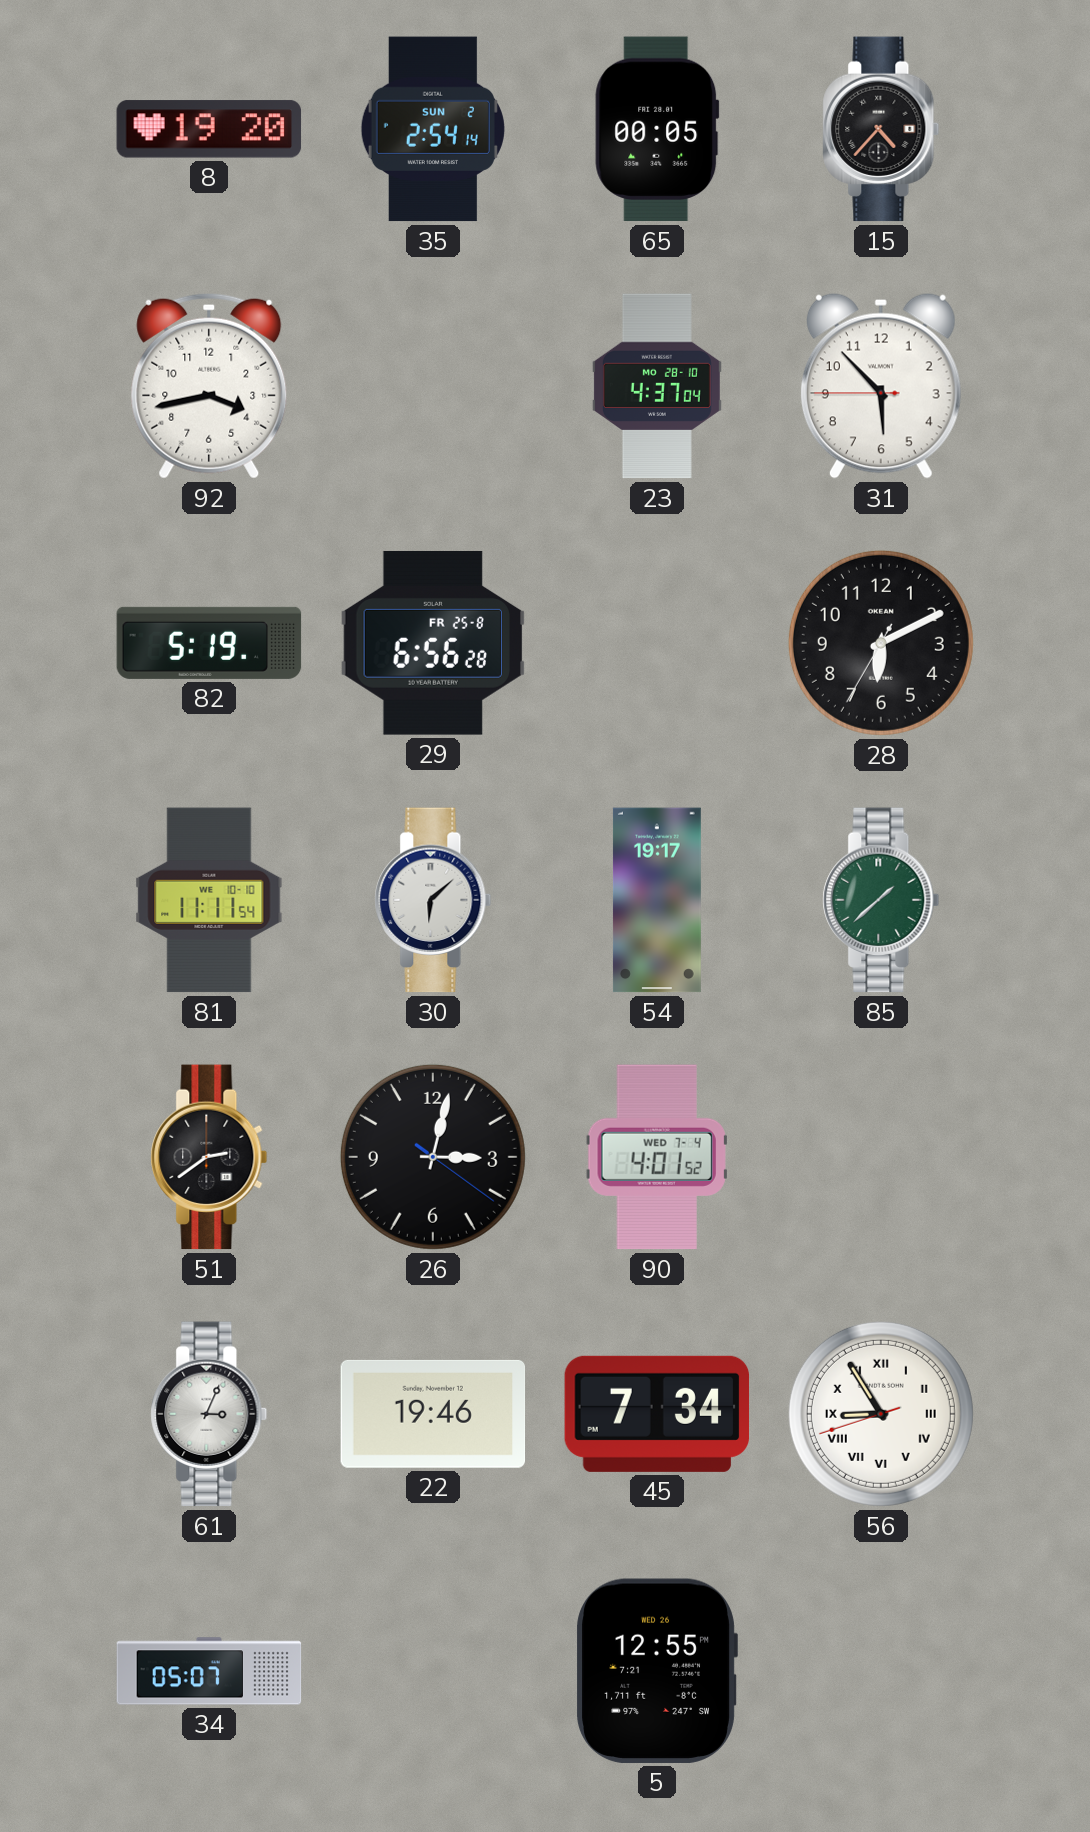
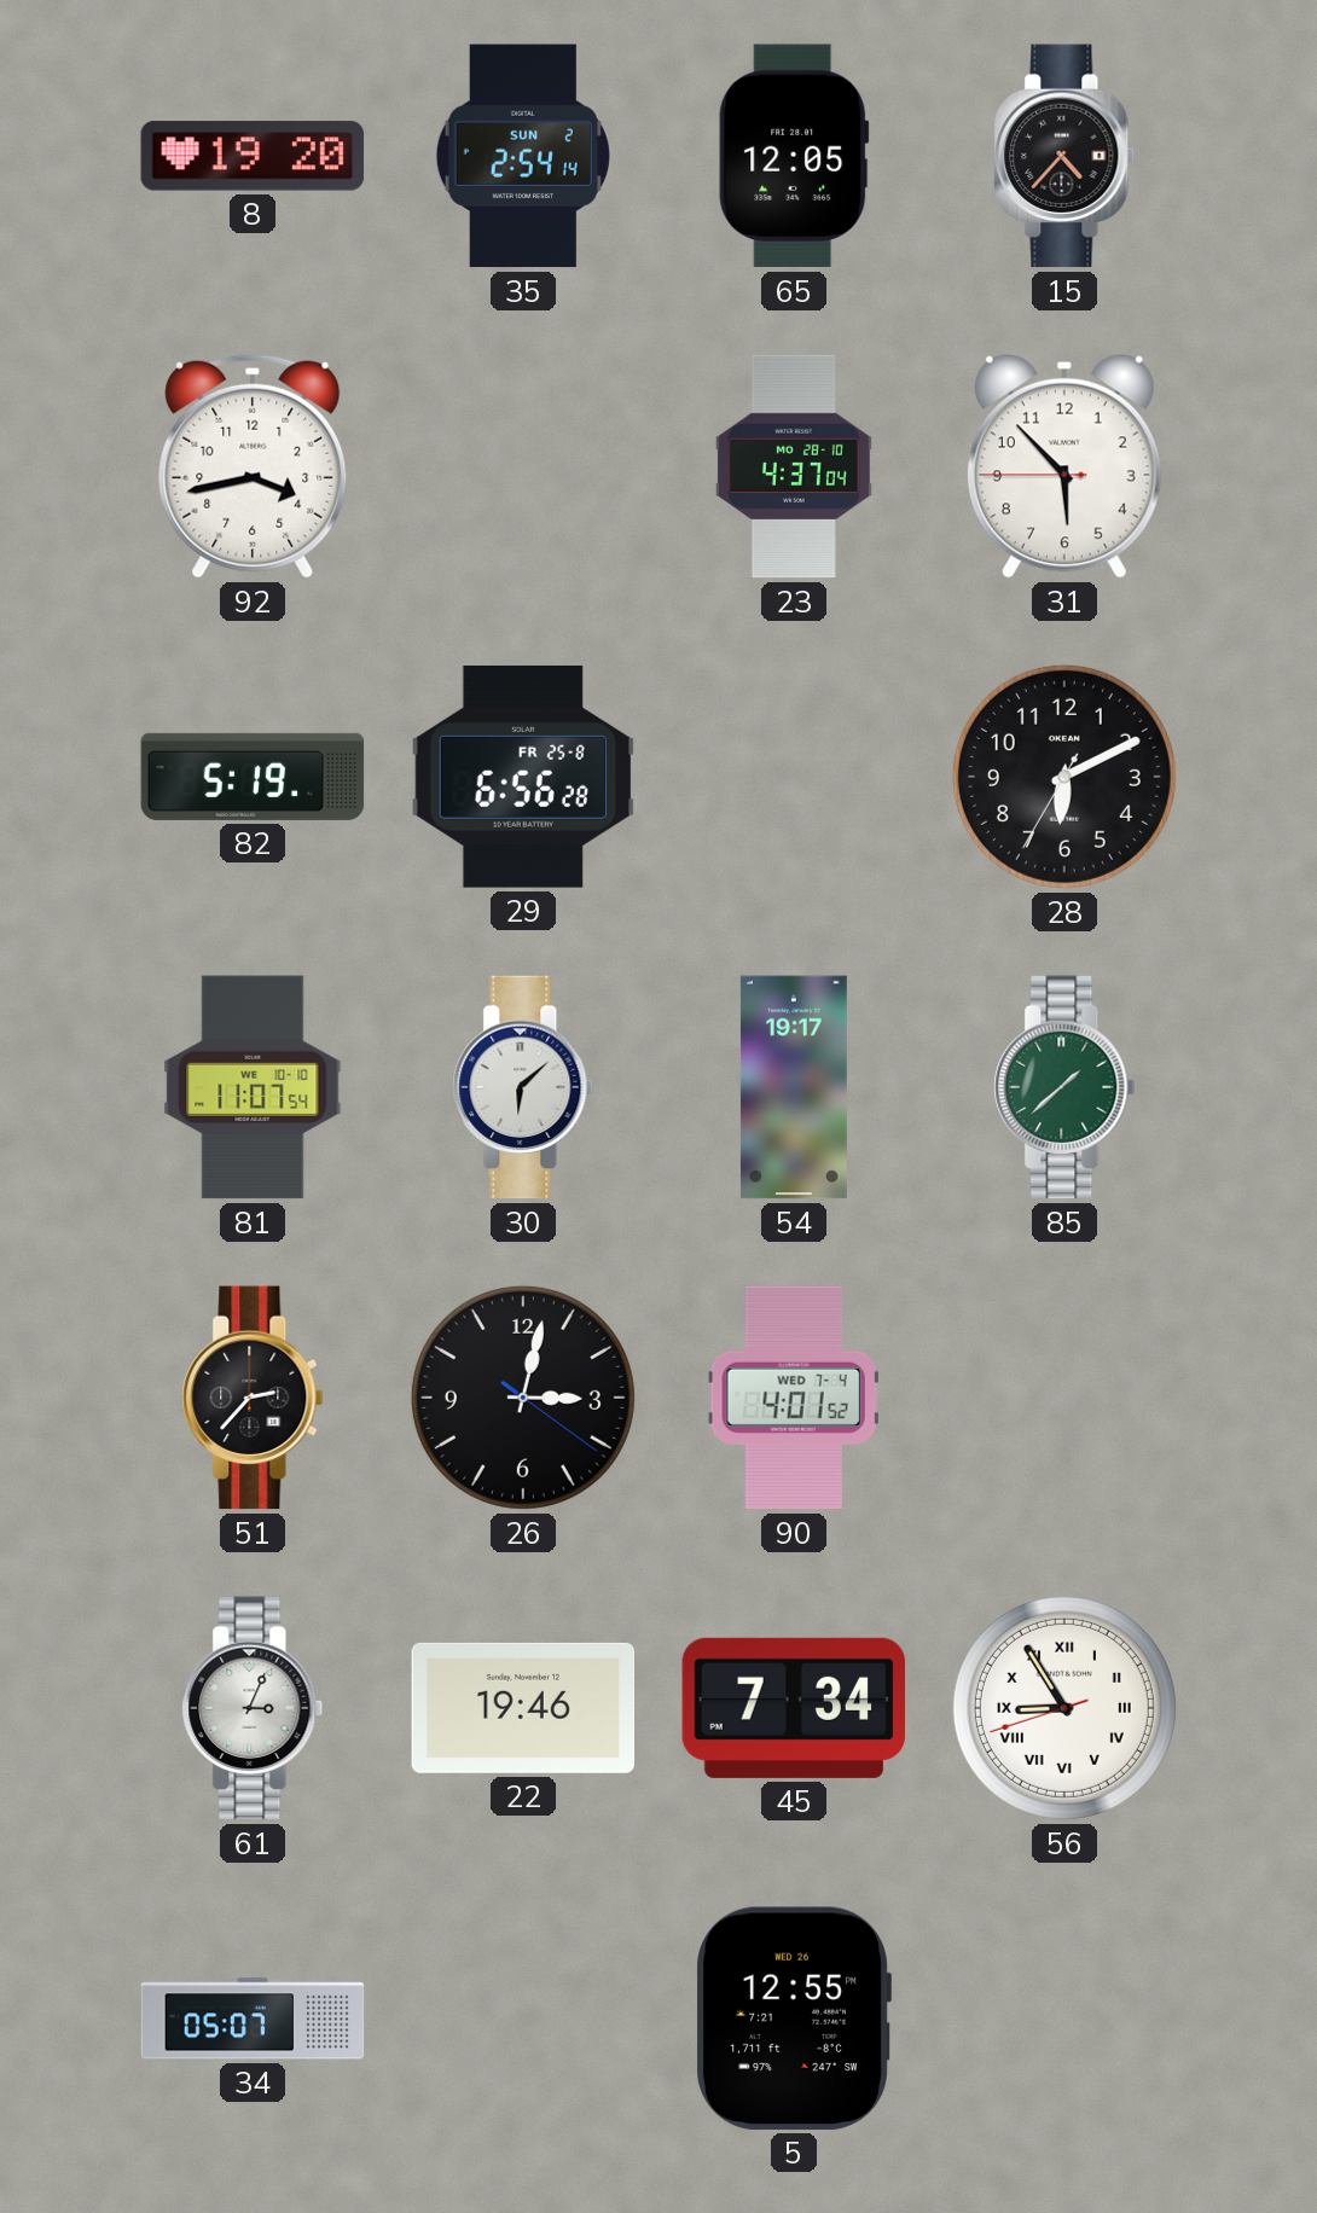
65: 00:05 -> 12:05
81: 11:11 -> 11:07
51: 2:39 -> 2:37
